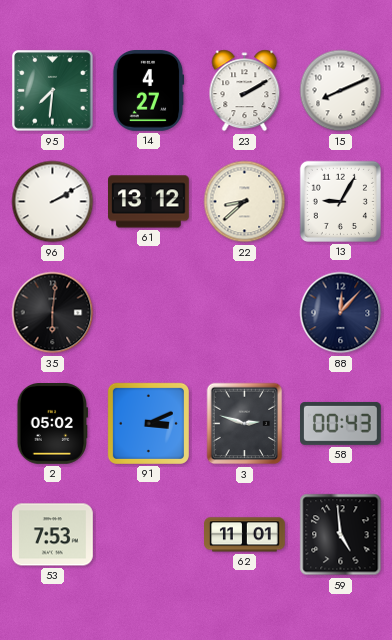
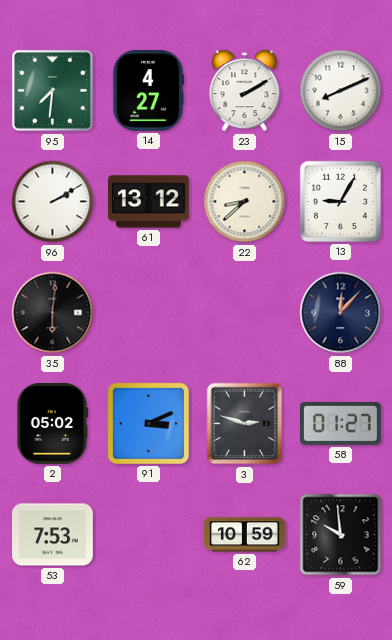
58: 00:43 -> 01:27
62: 11:01 -> 10:59
59: 4:59 -> 9:59
